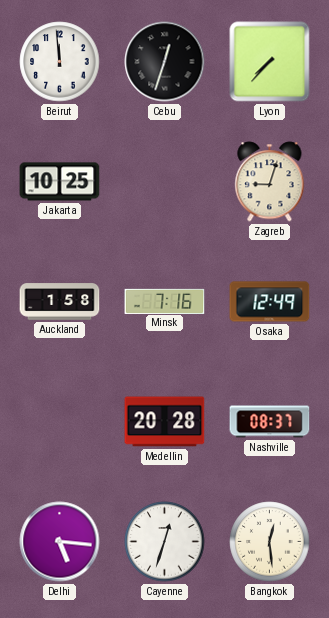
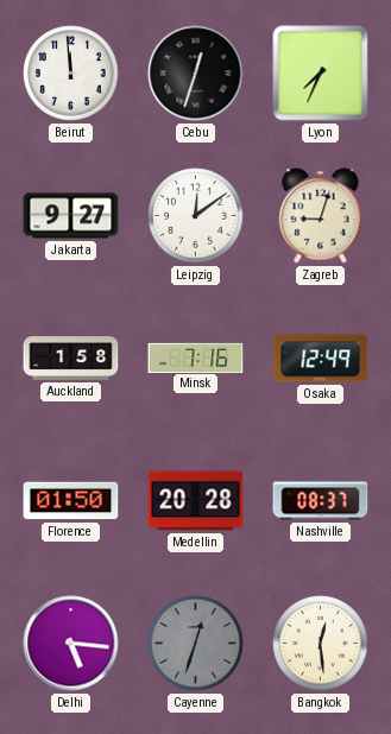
Lyon: 7:37 -> 7:34
Jakarta: 10:25 -> 9:27
Leipzig: none -> 12:09
Florence: none -> 01:50
Cayenne dial: white -> grey
